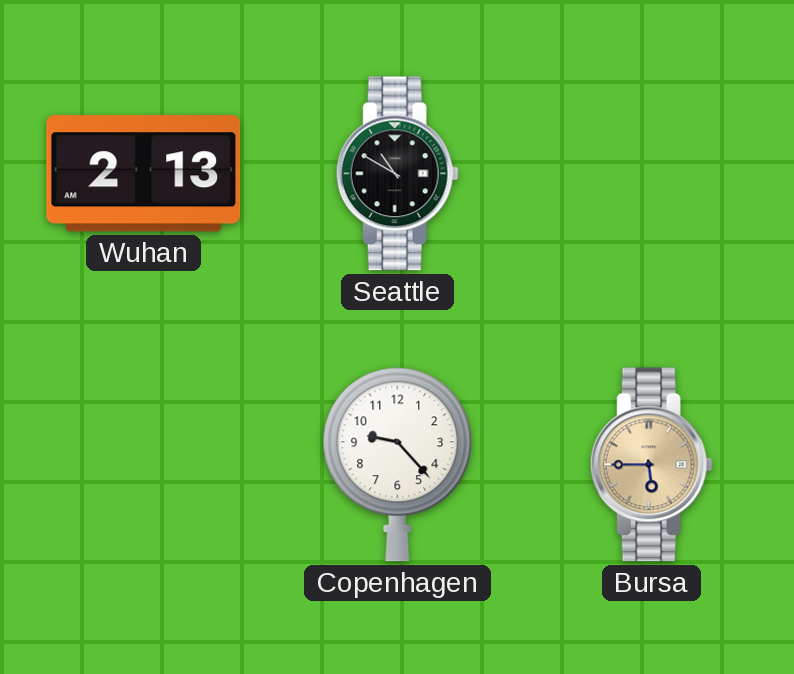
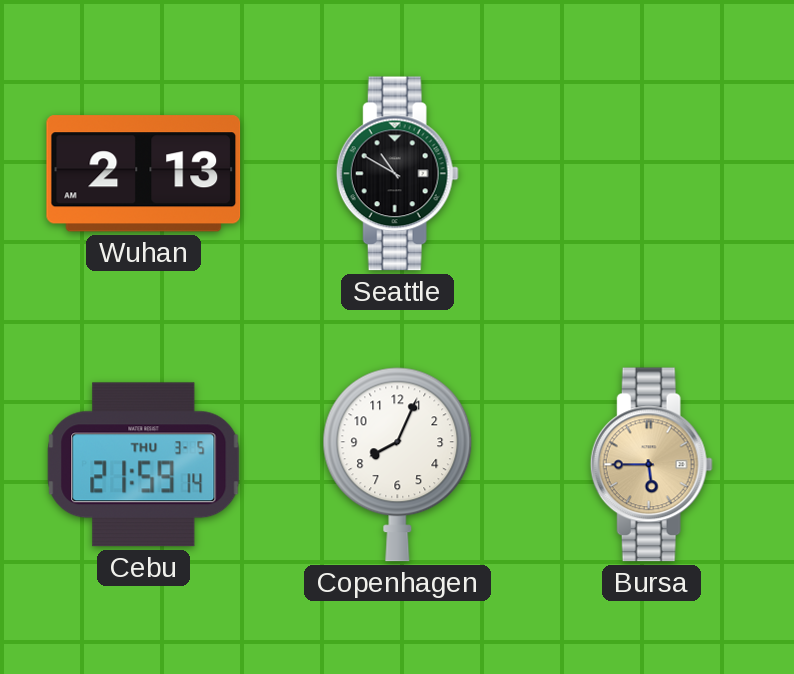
Cebu: none -> 21:59
Copenhagen: 9:23 -> 8:04
